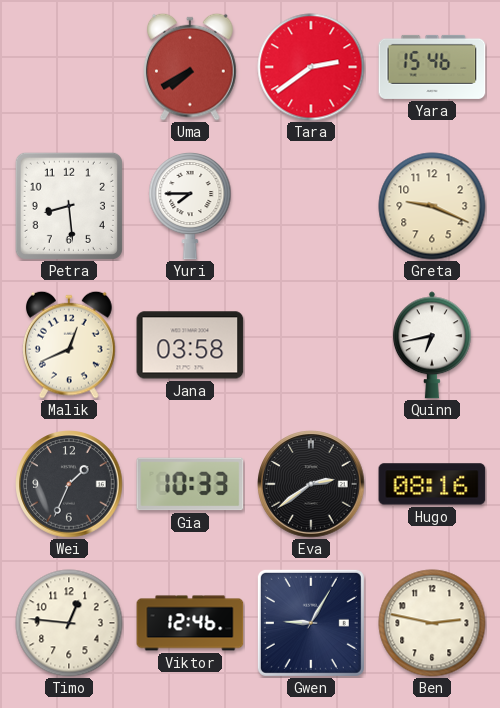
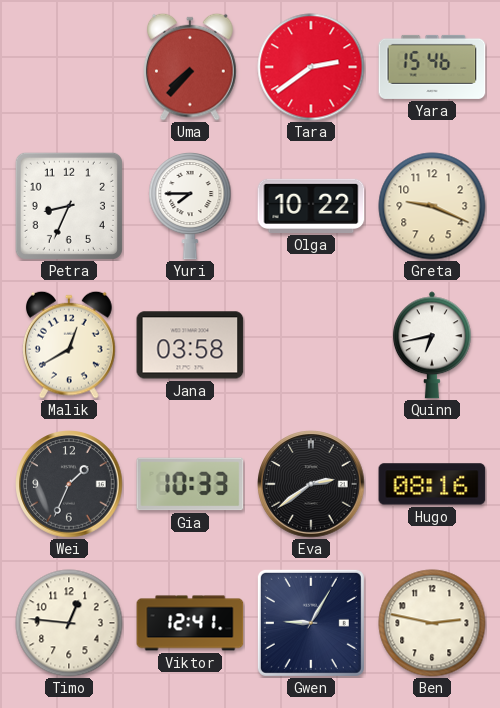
Uma: 7:40 -> 7:37
Petra: 8:29 -> 8:34
Olga: none -> 10:22
Malik: 12:41 -> 12:40
Viktor: 12:46 -> 12:41
